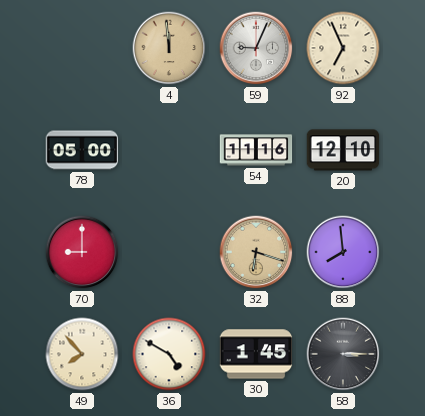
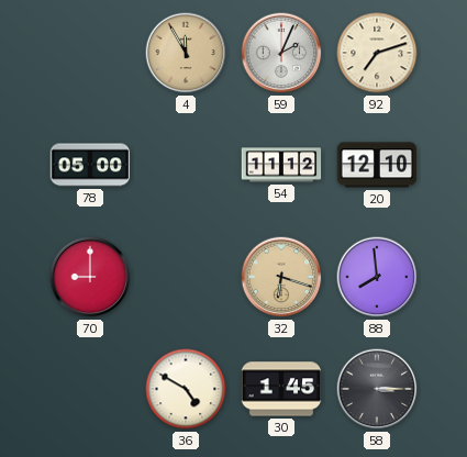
4: 11:59 -> 11:55
59: 9:04 -> 2:04
92: 6:56 -> 7:12
54: 11:16 -> 11:12
49: 7:53 -> none
